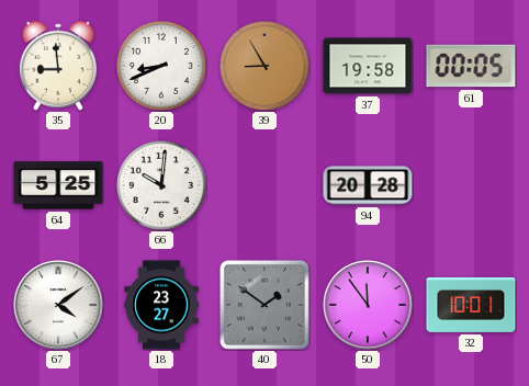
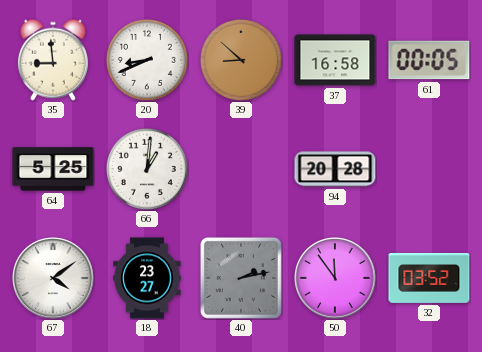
39: 8:55 -> 8:52
37: 19:58 -> 16:58
66: 10:01 -> 1:01
40: 1:51 -> 2:13
32: 10:01 -> 03:52
